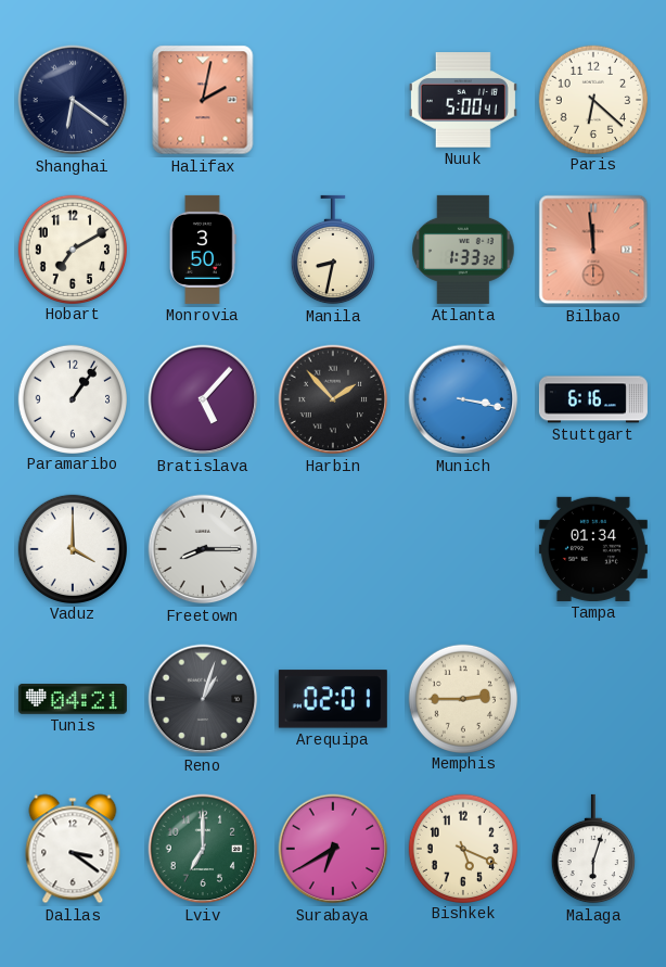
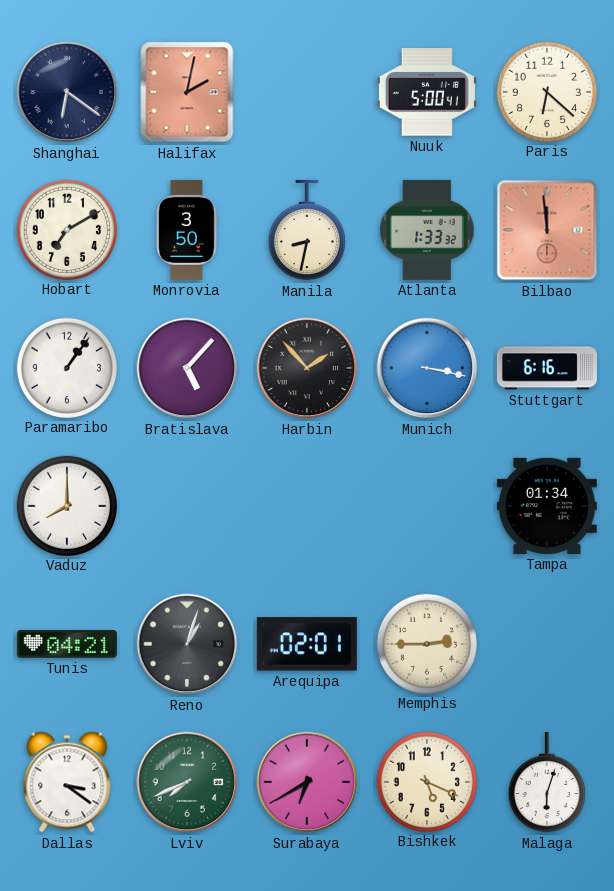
Vaduz: 4:00 -> 8:00
Freetown: 8:15 -> none
Lviv: 7:00 -> 7:41
